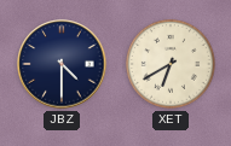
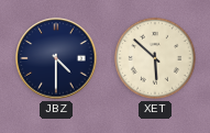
XET: 6:40 -> 5:52
